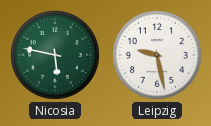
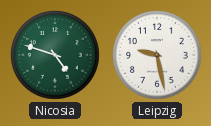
Nicosia: 5:47 -> 4:48
